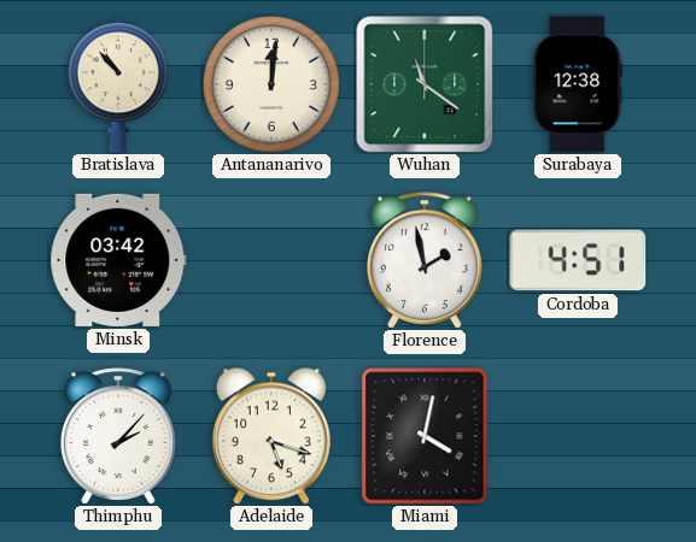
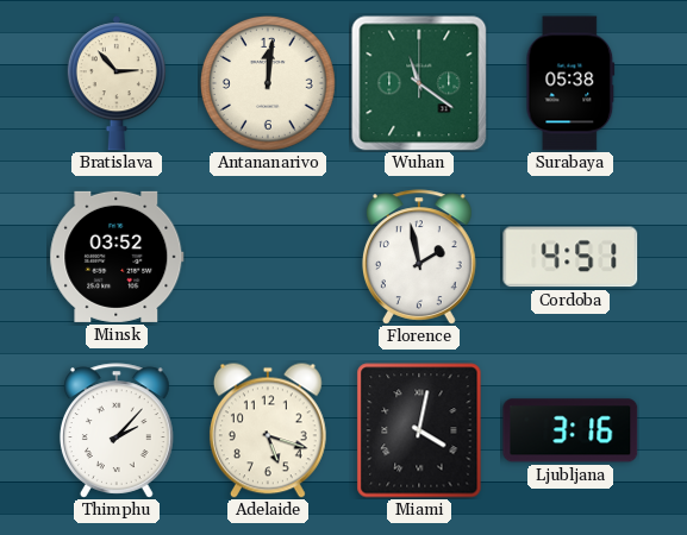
Bratislava: 10:53 -> 2:53
Surabaya: 12:38 -> 05:38
Minsk: 03:42 -> 03:52
Ljubljana: none -> 3:16
